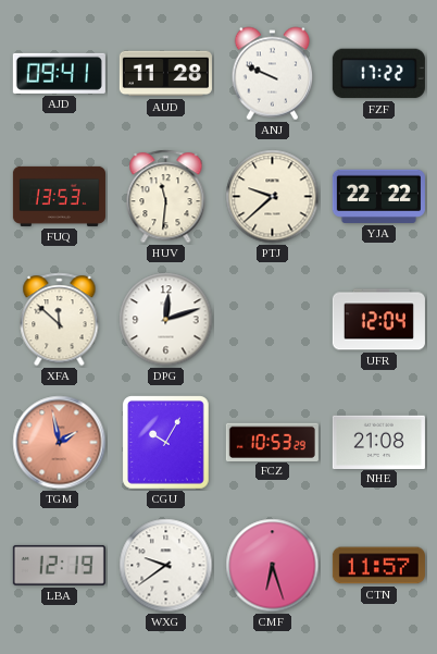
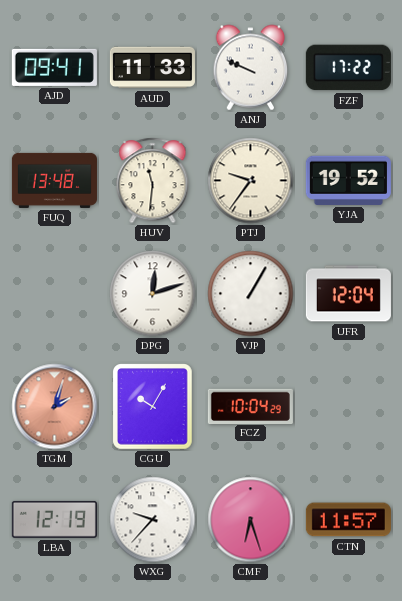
AUD: 11:28 -> 11:33
FUQ: 13:53 -> 13:48
PTJ: 9:38 -> 9:36
YJA: 22:22 -> 19:52
XFA: 11:52 -> none
VJP: none -> 1:05
TGM: 1:58 -> 2:03
FCZ: 10:53 -> 10:04
NHE: 21:08 -> none
WXG: 9:39 -> 9:37
